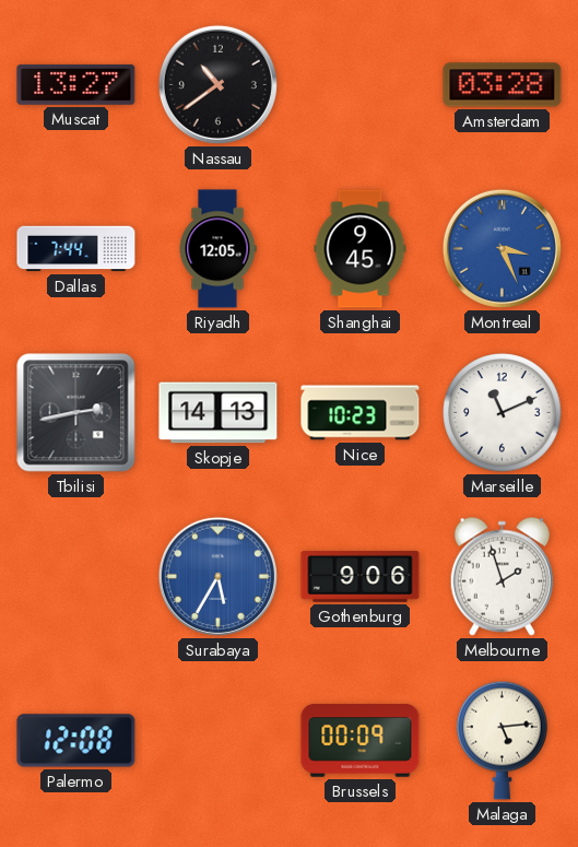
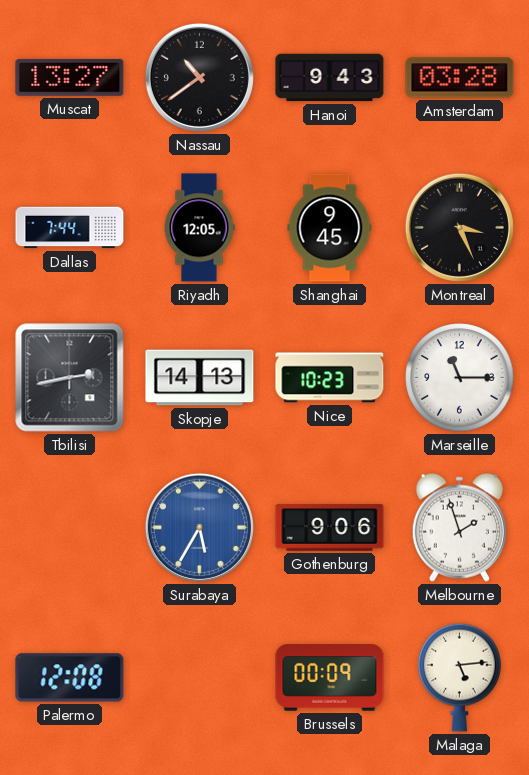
Hanoi: none -> 9:43
Montreal dial: blue -> black
Marseille: 11:11 -> 11:15
